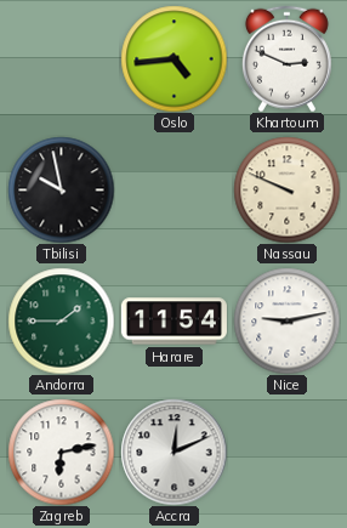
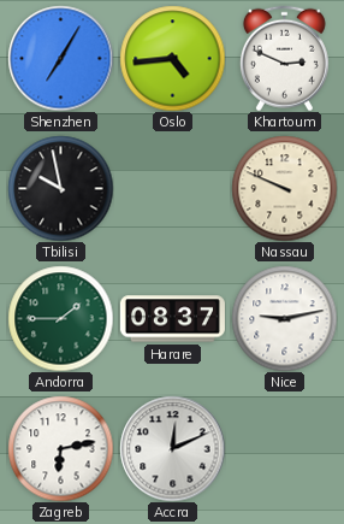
Shenzhen: none -> 7:05
Harare: 11:54 -> 08:37
